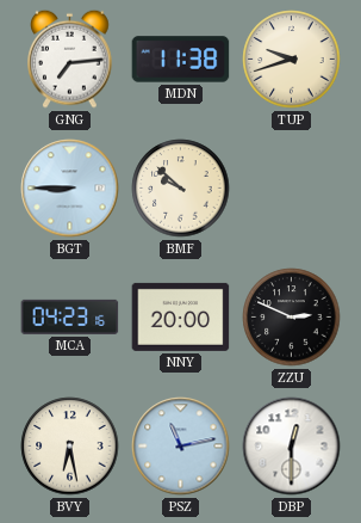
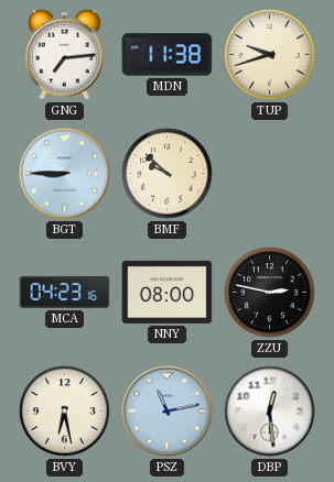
NNY: 20:00 -> 08:00
ZZU: 2:49 -> 2:47
DBP: 12:30 -> 12:29
